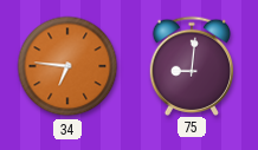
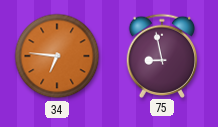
75: 9:01 -> 8:58
